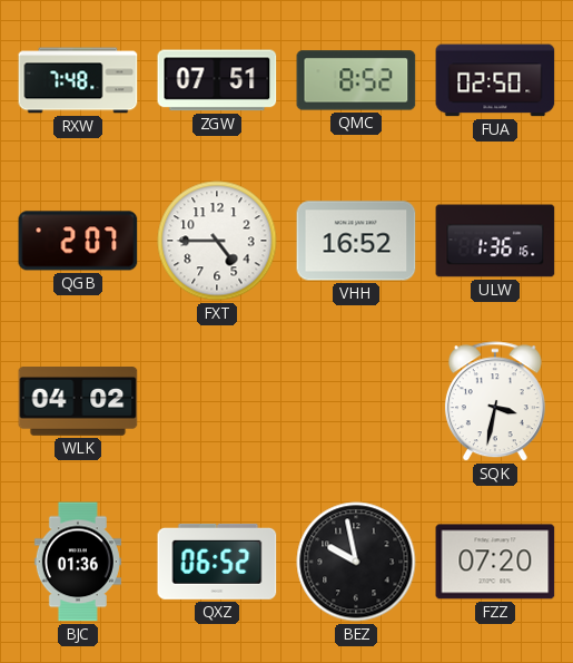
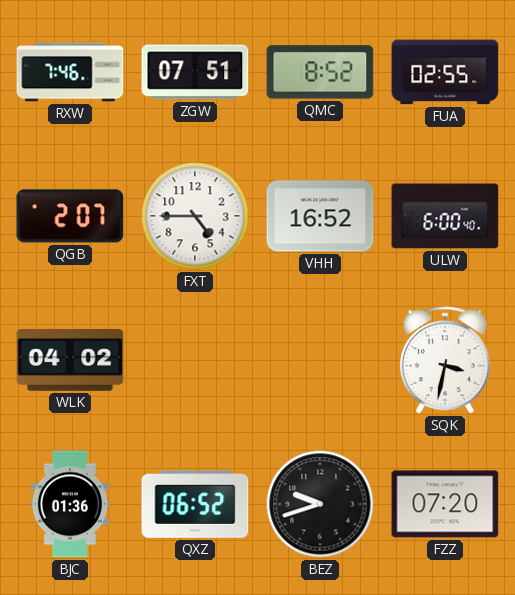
RXW: 7:48 -> 7:46
FUA: 02:50 -> 02:55
ULW: 1:36 -> 6:00
BEZ: 9:58 -> 9:42
